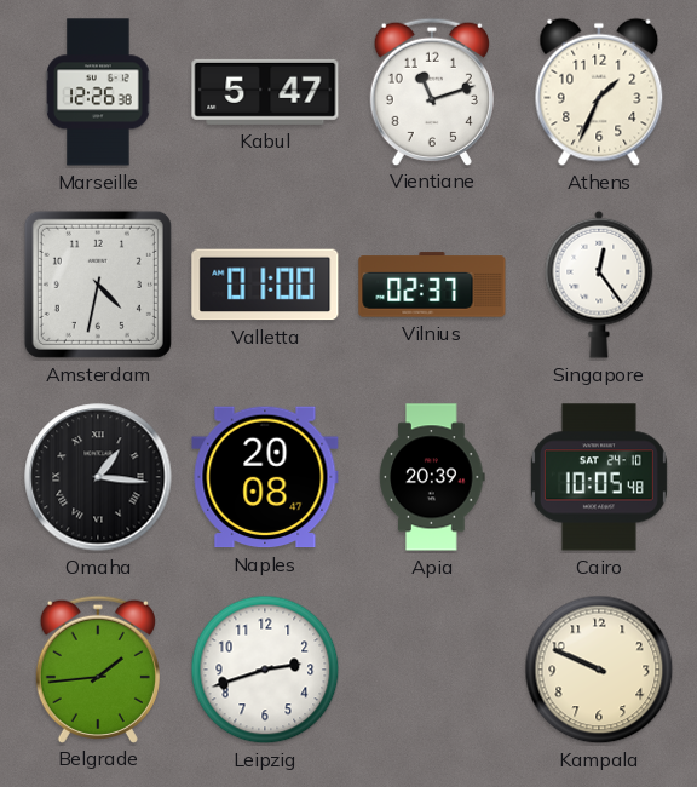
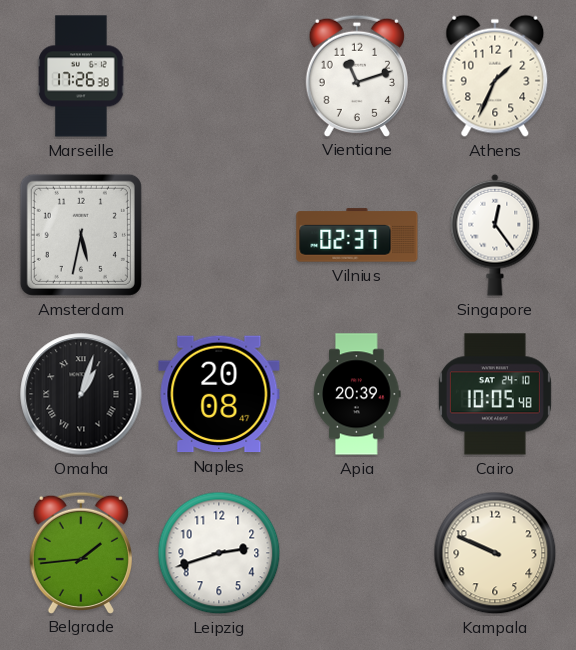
Marseille: 12:26 -> 17:26
Kabul: 5:47 -> none
Amsterdam: 4:32 -> 5:32
Valletta: 01:00 -> none
Omaha: 1:16 -> 1:03
